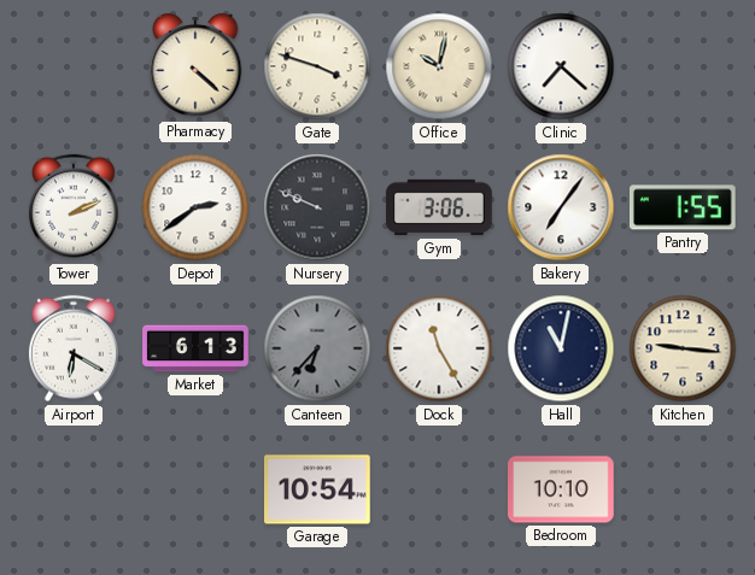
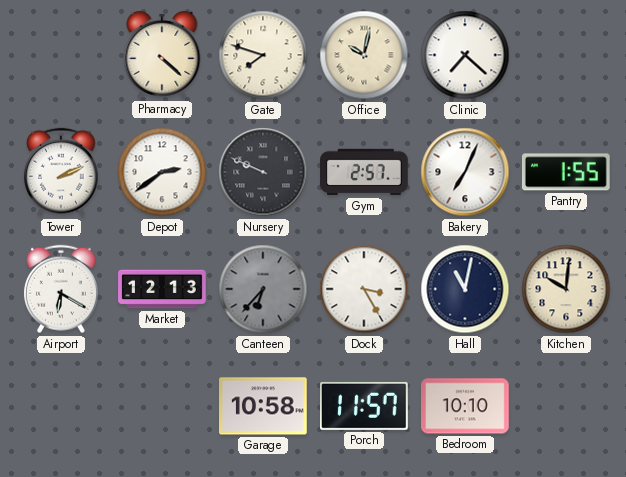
Gate: 3:48 -> 7:48
Gym: 3:06 -> 2:57
Bakery: 7:06 -> 7:04
Market: 6:13 -> 12:13
Dock: 11:25 -> 3:25
Kitchen: 9:16 -> 10:01
Garage: 10:54 -> 10:58
Porch: none -> 11:57
